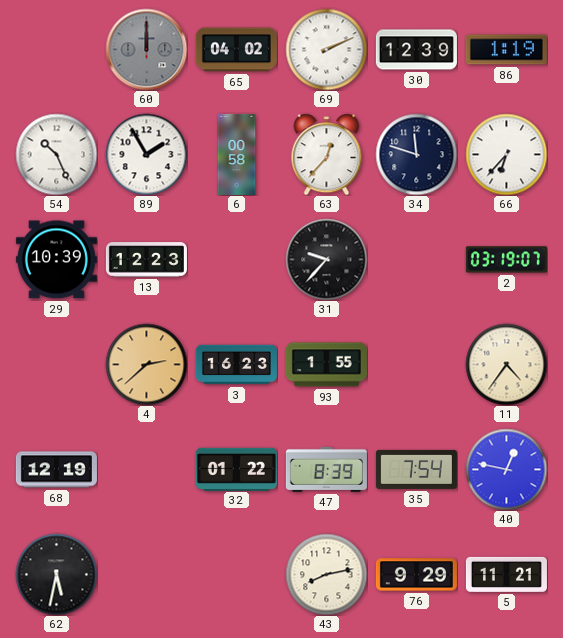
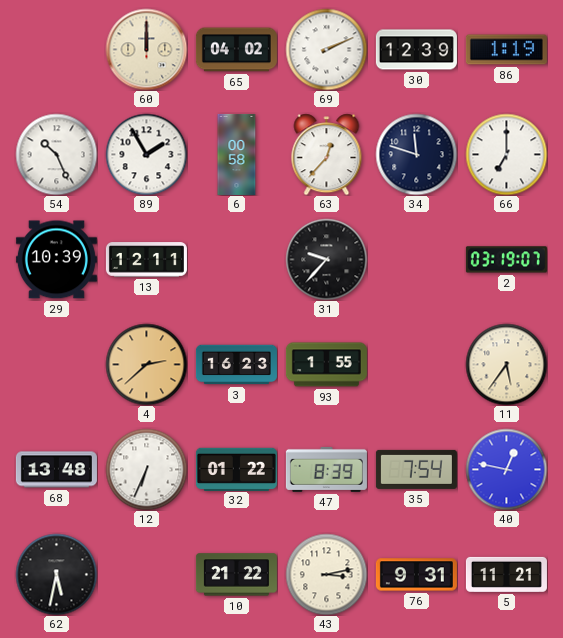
60 dial: grey -> cream
66: 6:37 -> 7:00
13: 12:23 -> 12:11
11: 4:36 -> 5:36
68: 12:19 -> 13:48
12: none -> 6:34
10: none -> 21:22
43: 8:13 -> 3:13
76: 9:29 -> 9:31
